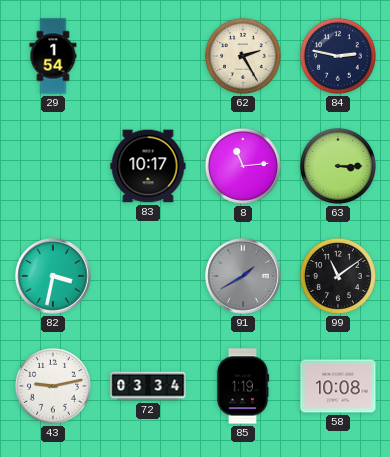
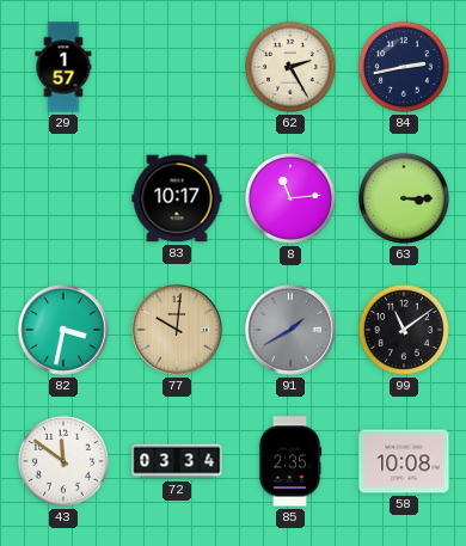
29: 1:54 -> 1:57
84: 2:47 -> 2:43
77: none -> 10:01
43: 9:13 -> 11:51
85: 1:19 -> 2:35
